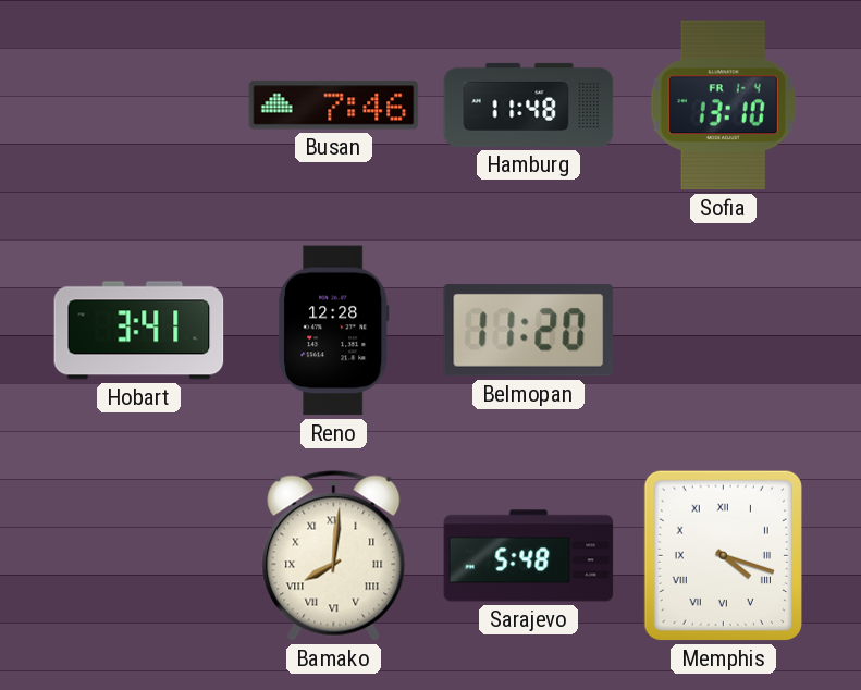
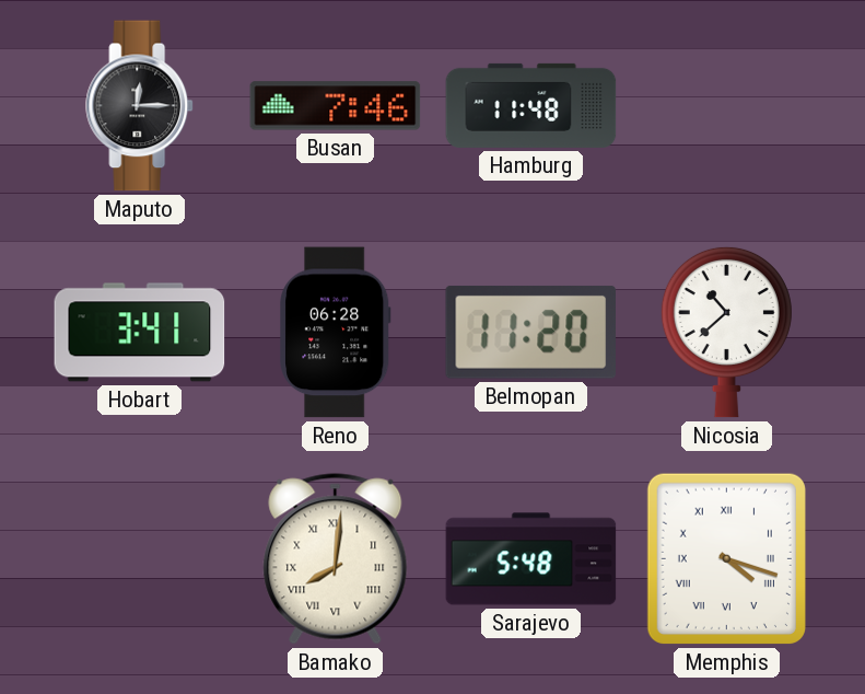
Maputo: none -> 12:15
Sofia: 13:10 -> none
Reno: 12:28 -> 06:28
Nicosia: none -> 10:38
